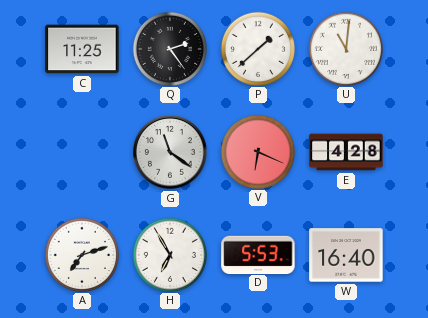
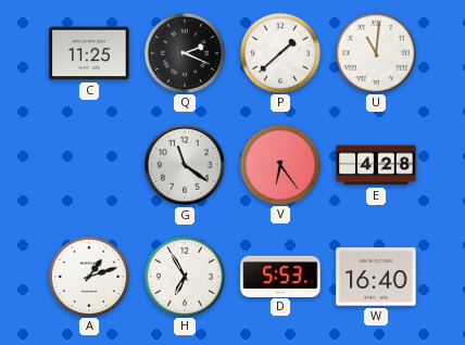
Q: 2:24 -> 2:19
V: 6:19 -> 6:24
A: 7:12 -> 1:12
